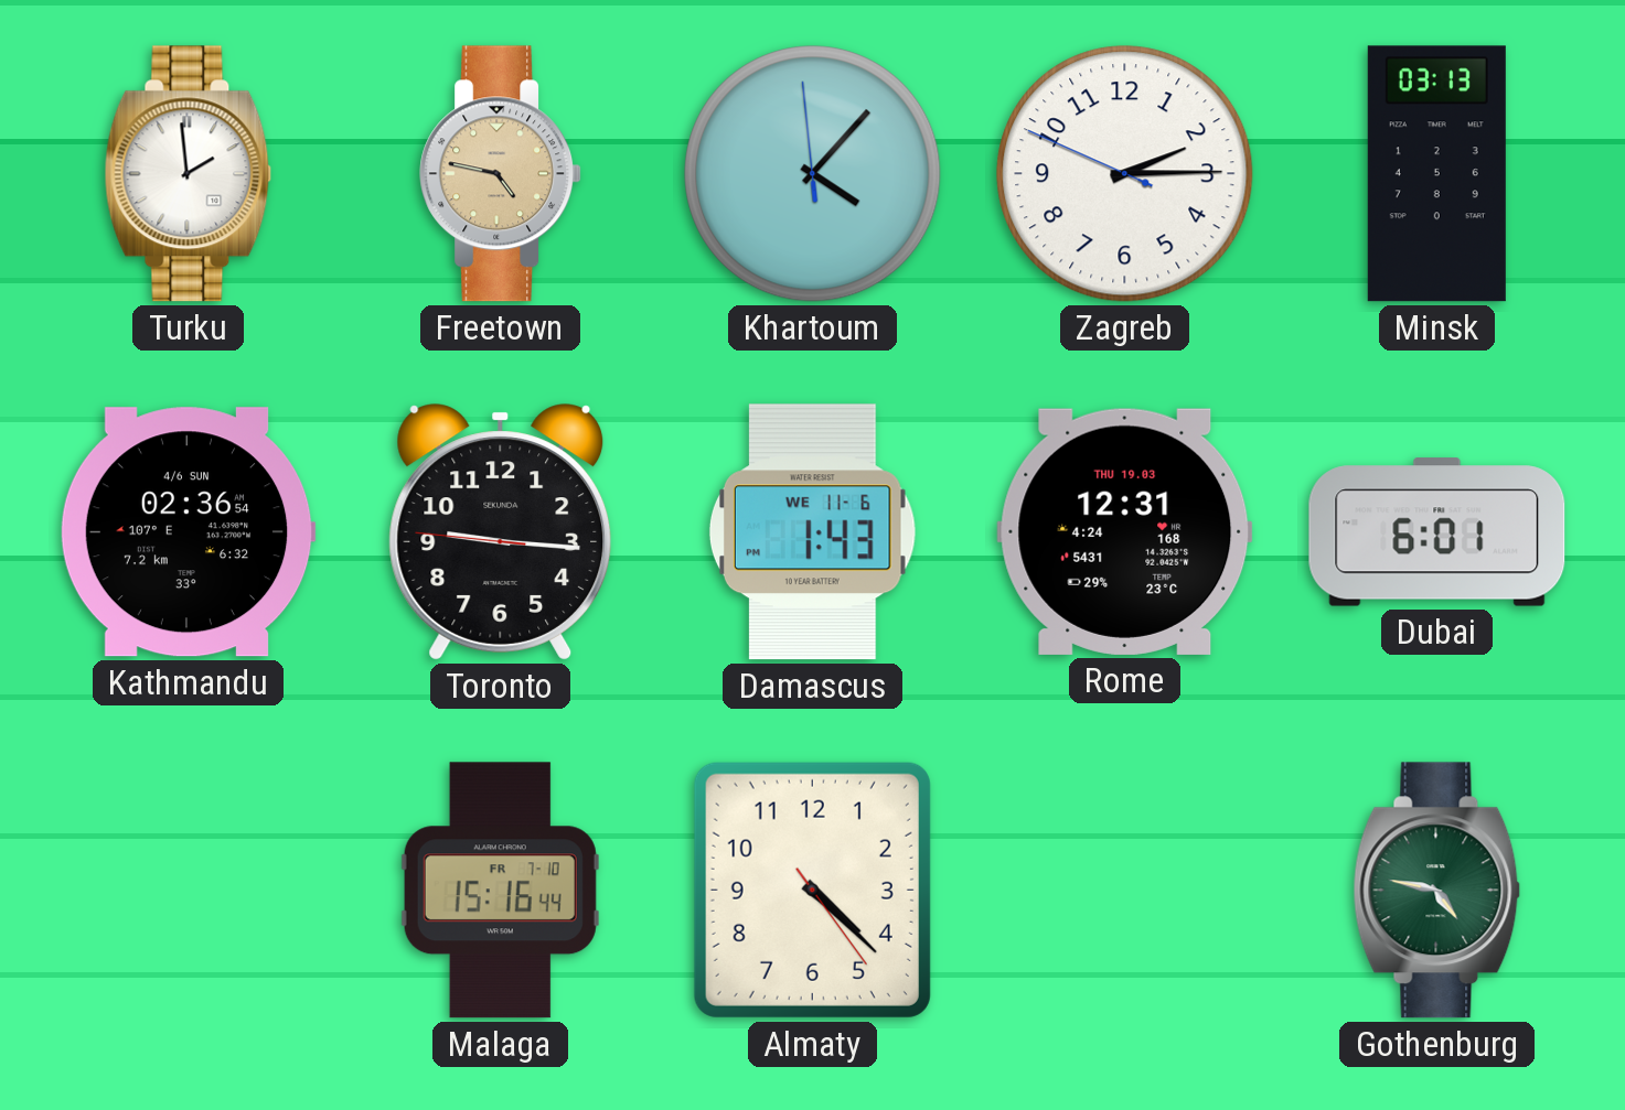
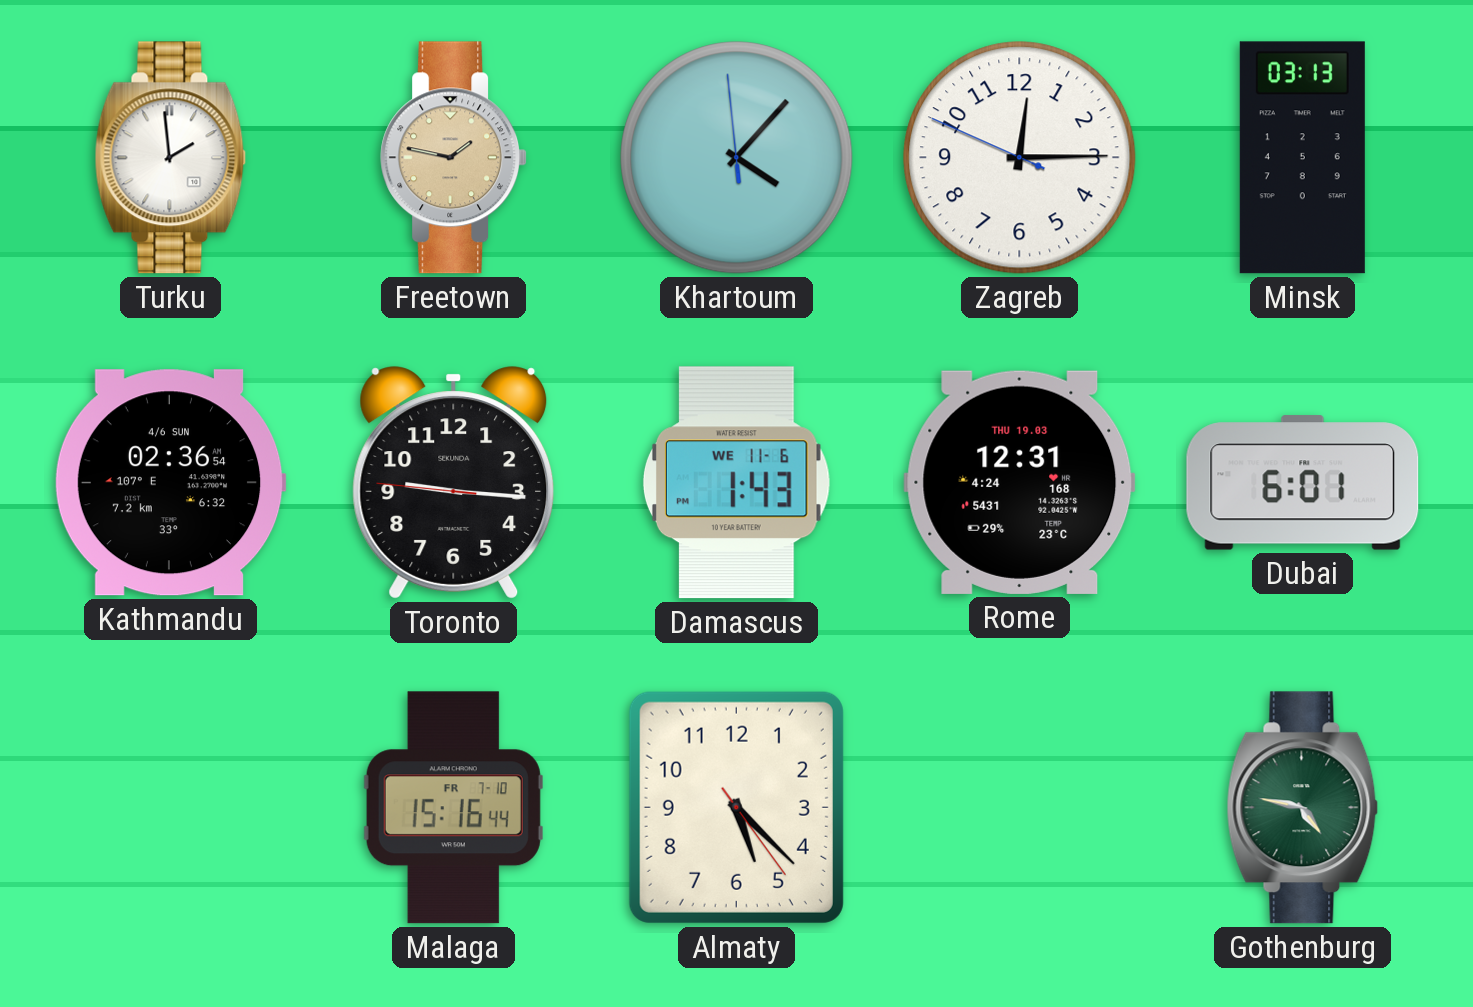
Freetown: 4:47 -> 1:47
Zagreb: 2:14 -> 12:14
Almaty: 4:22 -> 5:22
